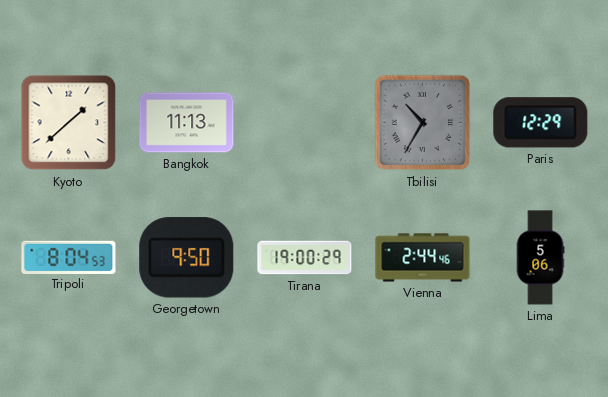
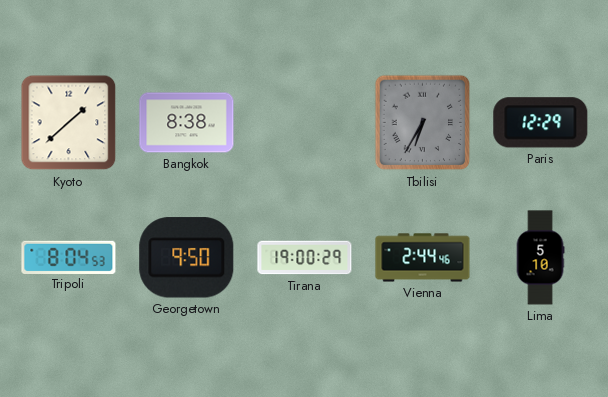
Bangkok: 11:13 -> 8:38
Tbilisi: 10:35 -> 6:35
Lima: 5:06 -> 5:10
